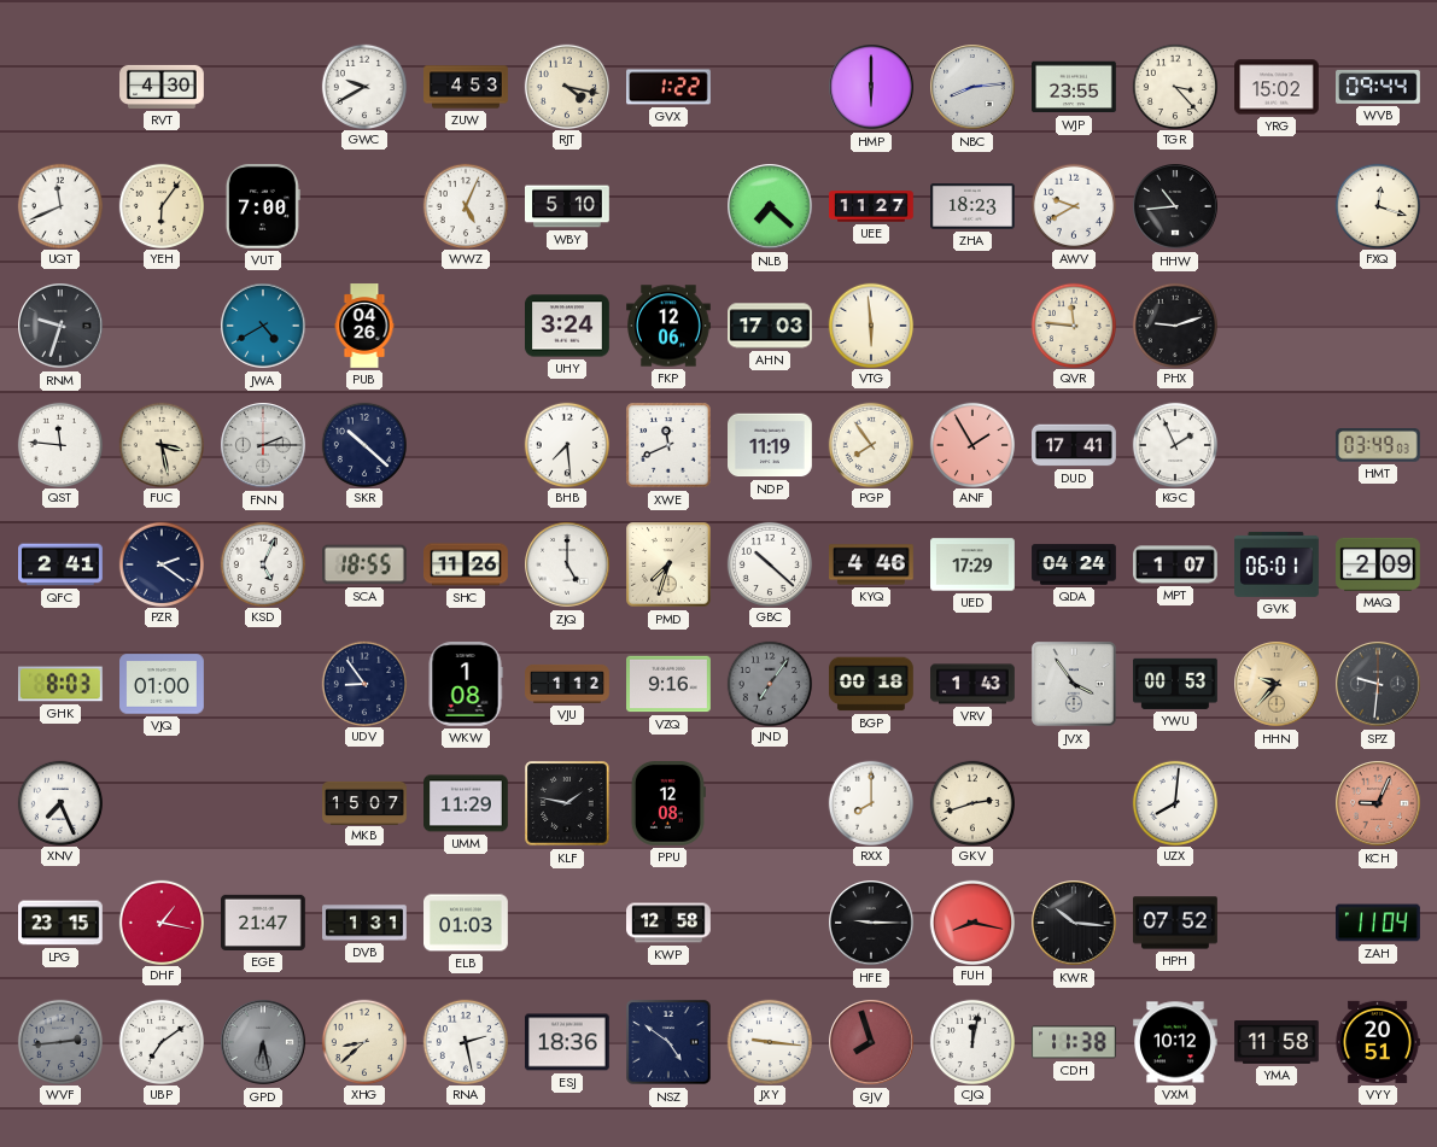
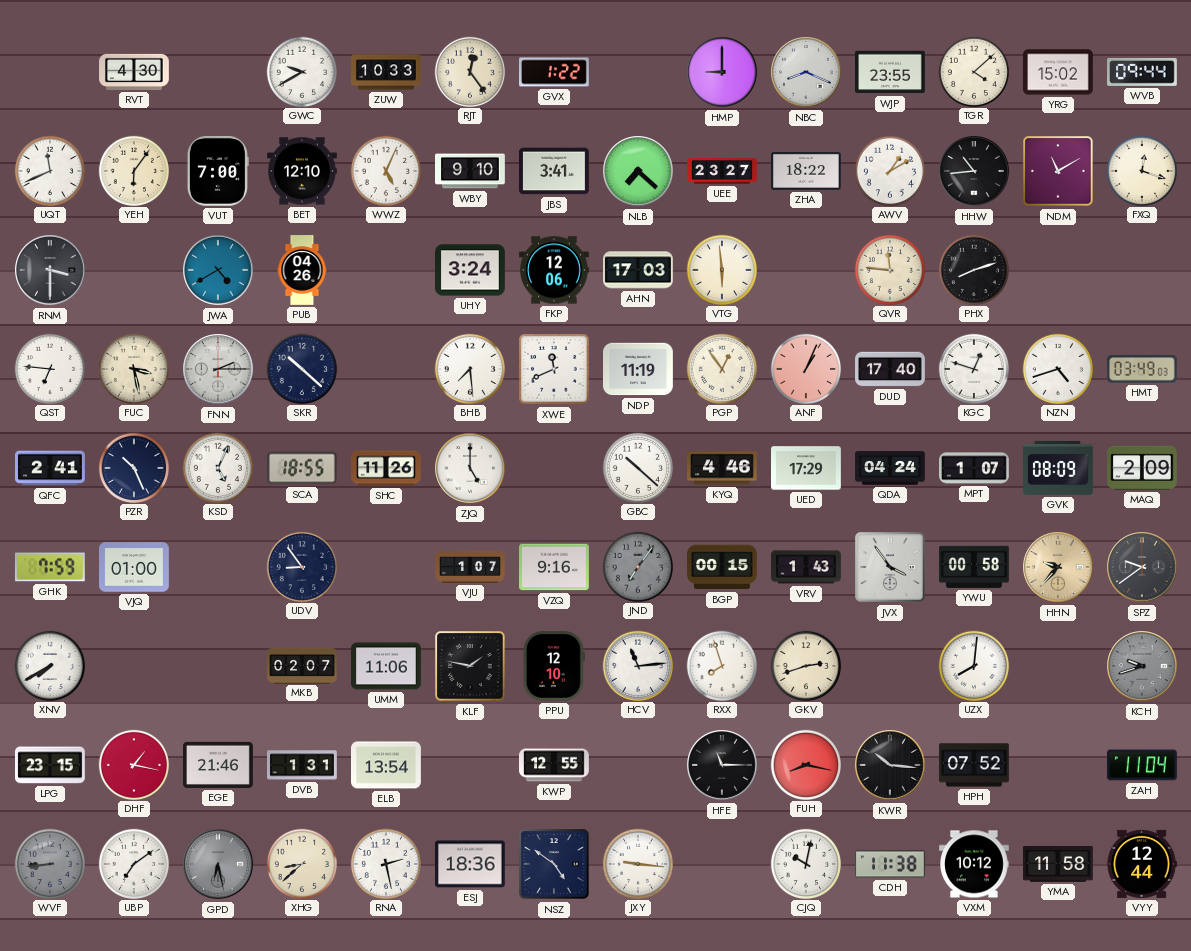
ZUW: 4:53 -> 10:33
RJT: 4:17 -> 12:24
HMP: 6:00 -> 9:00
NBC: 8:14 -> 8:19
TGR: 3:23 -> 4:08
BET: none -> 12:10
WBY: 5:10 -> 9:10
JBS: none -> 3:41
UEE: 11:27 -> 23:27
ZHA: 18:23 -> 18:22
AWV: 9:40 -> 1:10
NDM: none -> 11:10
RNM: 9:33 -> 3:30
PHX: 9:12 -> 8:12
QST: 11:46 -> 6:46
PGP: 7:54 -> 12:54
ANF: 1:55 -> 1:04
DUD: 17:41 -> 17:40
KGC: 1:56 -> 12:48
NZN: none -> 4:42
PZR: 2:21 -> 10:26
PMD: 7:33 -> none
GVK: 06:01 -> 08:09
GHK: 8:03 -> 7:59
WKW: 1:08 -> none
VJU: 1:12 -> 1:07
BGP: 00:18 -> 00:15
YWU: 00:53 -> 00:58
SPZ: 9:31 -> 9:39
XNV: 7:26 -> 7:40
MKB: 15:07 -> 02:07
UMM: 11:29 -> 11:06
PPU: 12:08 -> 12:10
HCV: none -> 11:14
RXX: 8:00 -> 7:57
KCH: 9:04 -> 9:42
KCH dial: salmon -> grey
EGE: 21:47 -> 21:46
ELB: 01:03 -> 13:54
KWP: 12:58 -> 12:55
HFE: 9:15 -> 11:15
WVF: 2:44 -> 8:44
GJV: 7:57 -> none
CJQ: 12:02 -> 10:02
VYY: 20:51 -> 12:44
